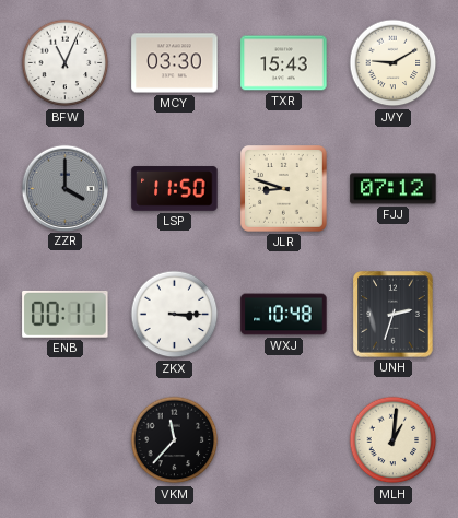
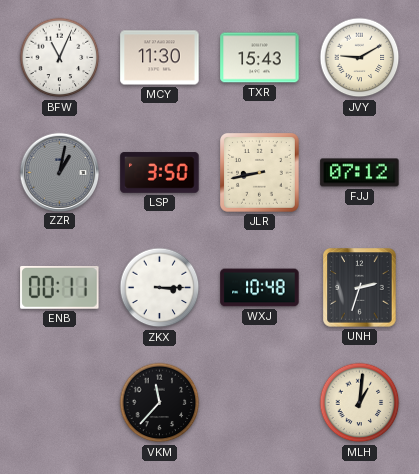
MCY: 03:30 -> 11:30
ZZR: 4:00 -> 1:02
LSP: 11:50 -> 3:50
JLR: 8:48 -> 8:43
